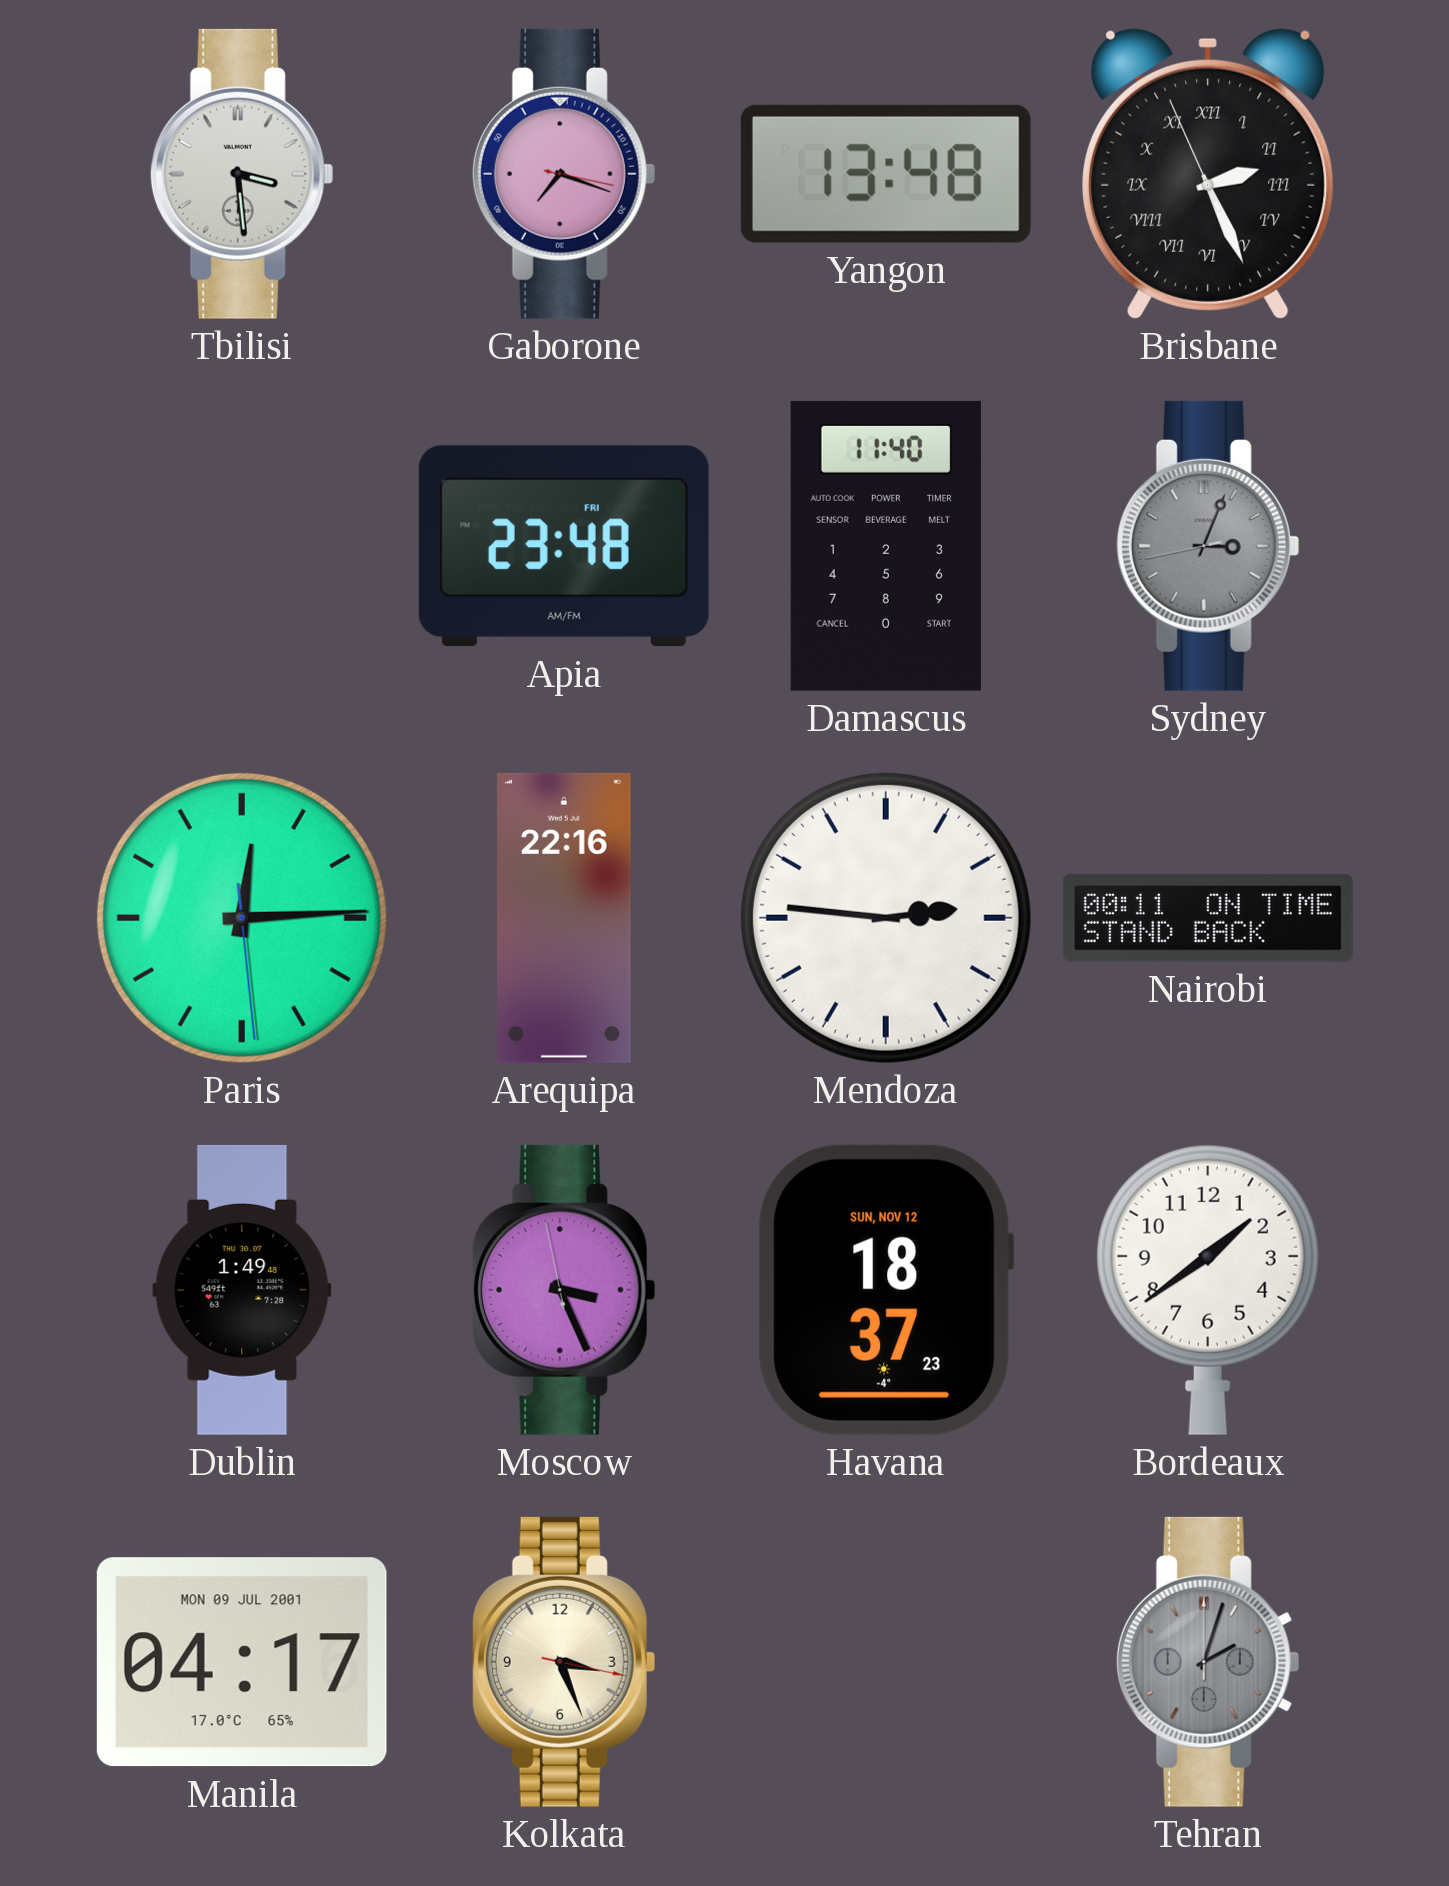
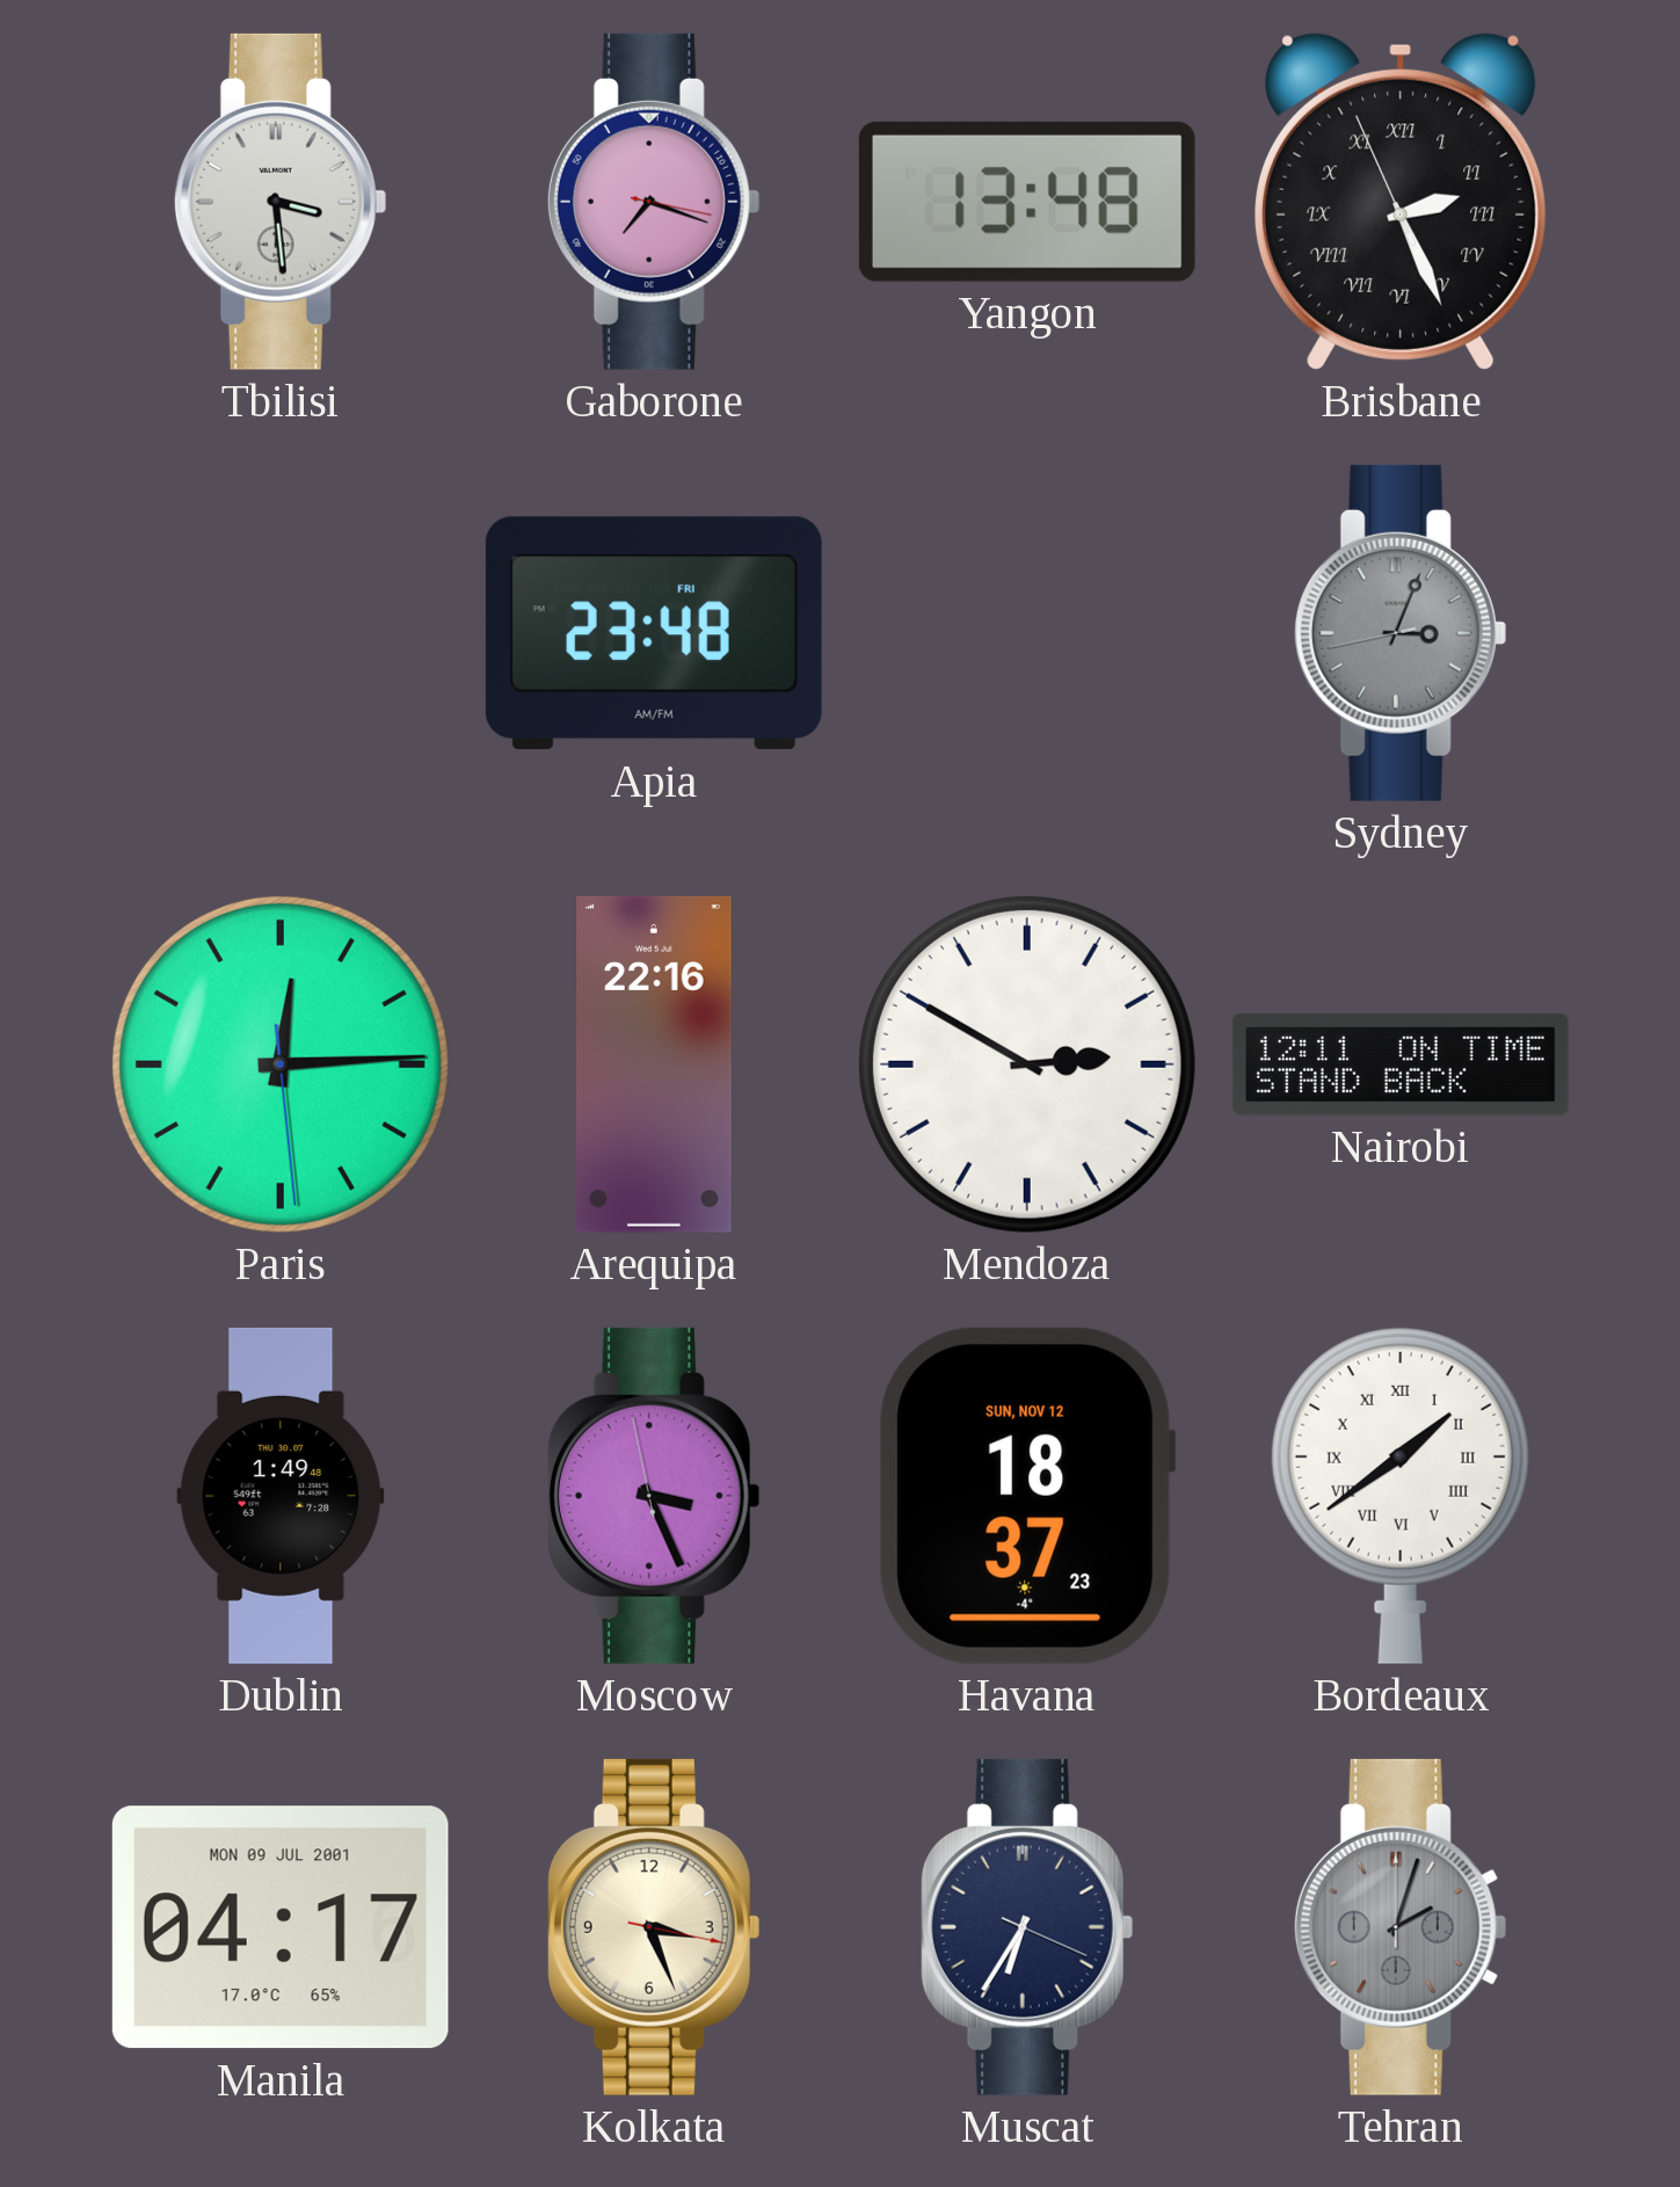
Damascus: 11:40 -> none
Mendoza: 2:46 -> 2:50
Nairobi: 00:11 -> 12:11
Bordeaux numerals: Arabic -> Roman
Muscat: none -> 6:35
